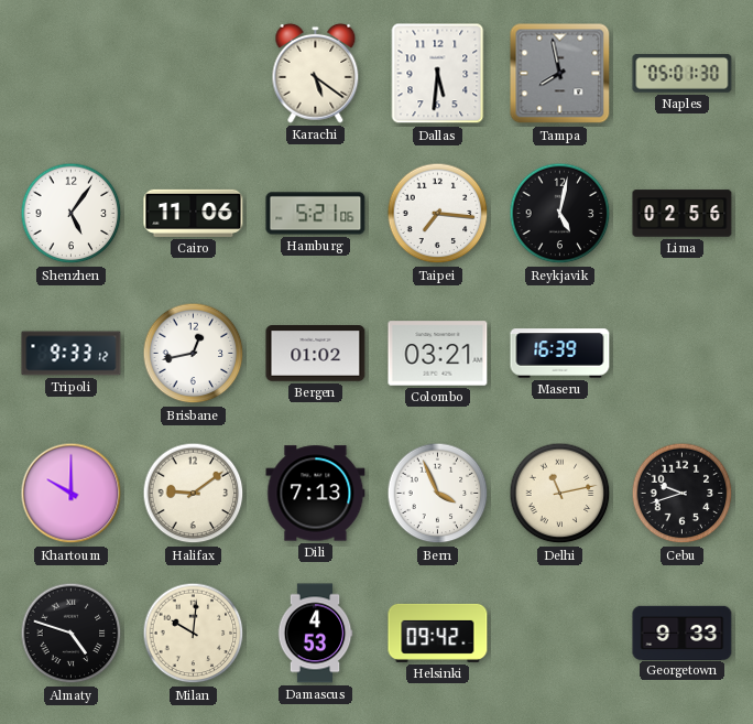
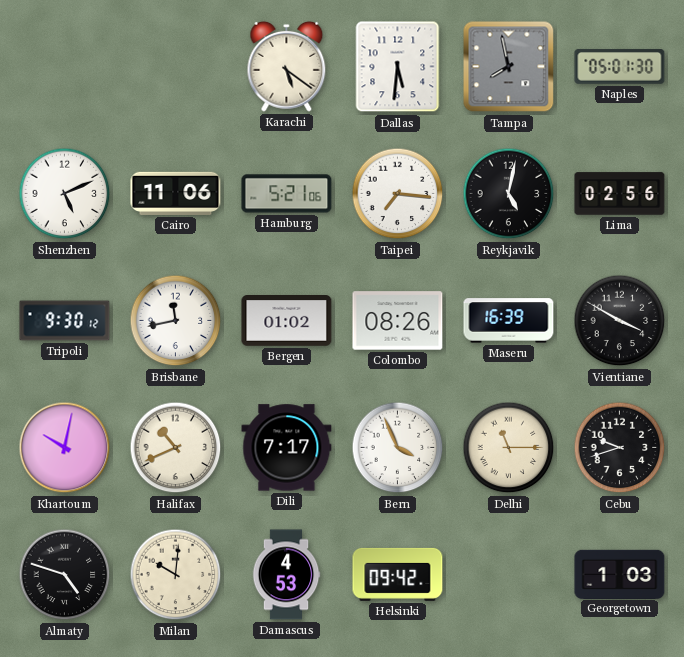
Shenzhen: 5:06 -> 5:11
Tripoli: 9:33 -> 9:30
Brisbane: 12:43 -> 11:43
Colombo: 03:21 -> 08:26
Vientiane: none -> 3:50
Khartoum: 10:00 -> 10:02
Halifax: 9:09 -> 10:41
Dili: 7:13 -> 7:17
Delhi: 11:13 -> 11:15
Georgetown: 9:33 -> 1:03
